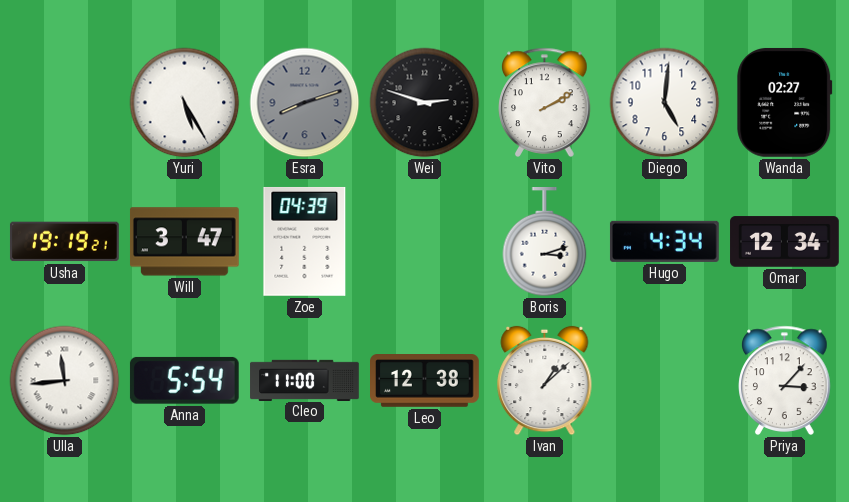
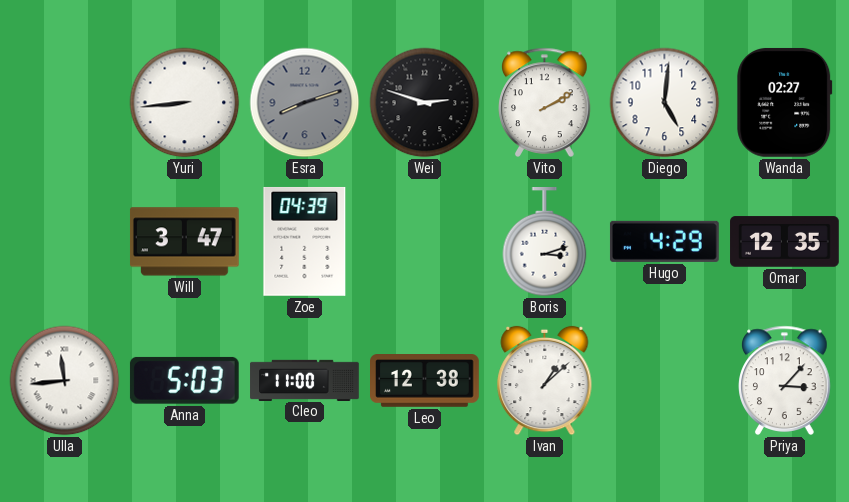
Yuri: 5:25 -> 8:44
Usha: 19:19 -> none
Hugo: 4:34 -> 4:29
Omar: 12:34 -> 12:35
Anna: 5:54 -> 5:03
